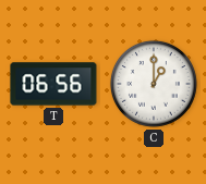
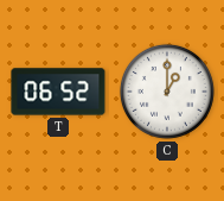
T: 06:56 -> 06:52
